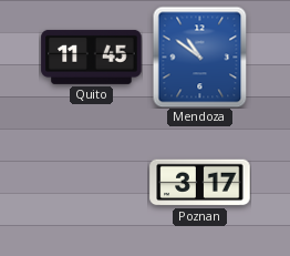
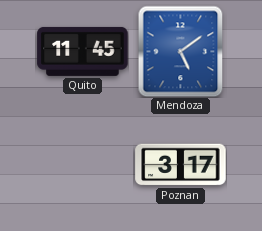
Mendoza: 10:51 -> 5:09
